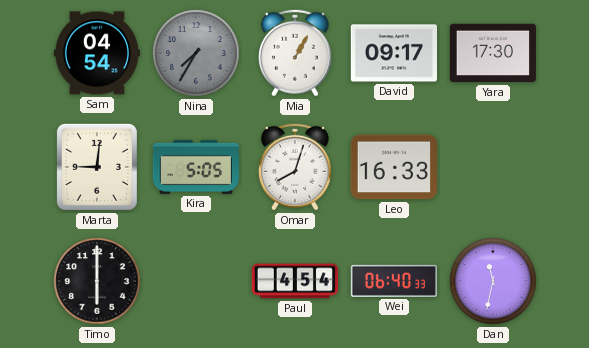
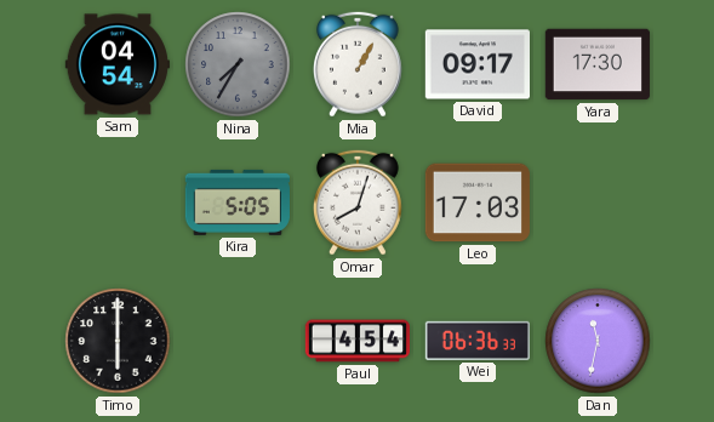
Marta: 9:01 -> none
Leo: 16:33 -> 17:03
Wei: 06:40 -> 06:36
